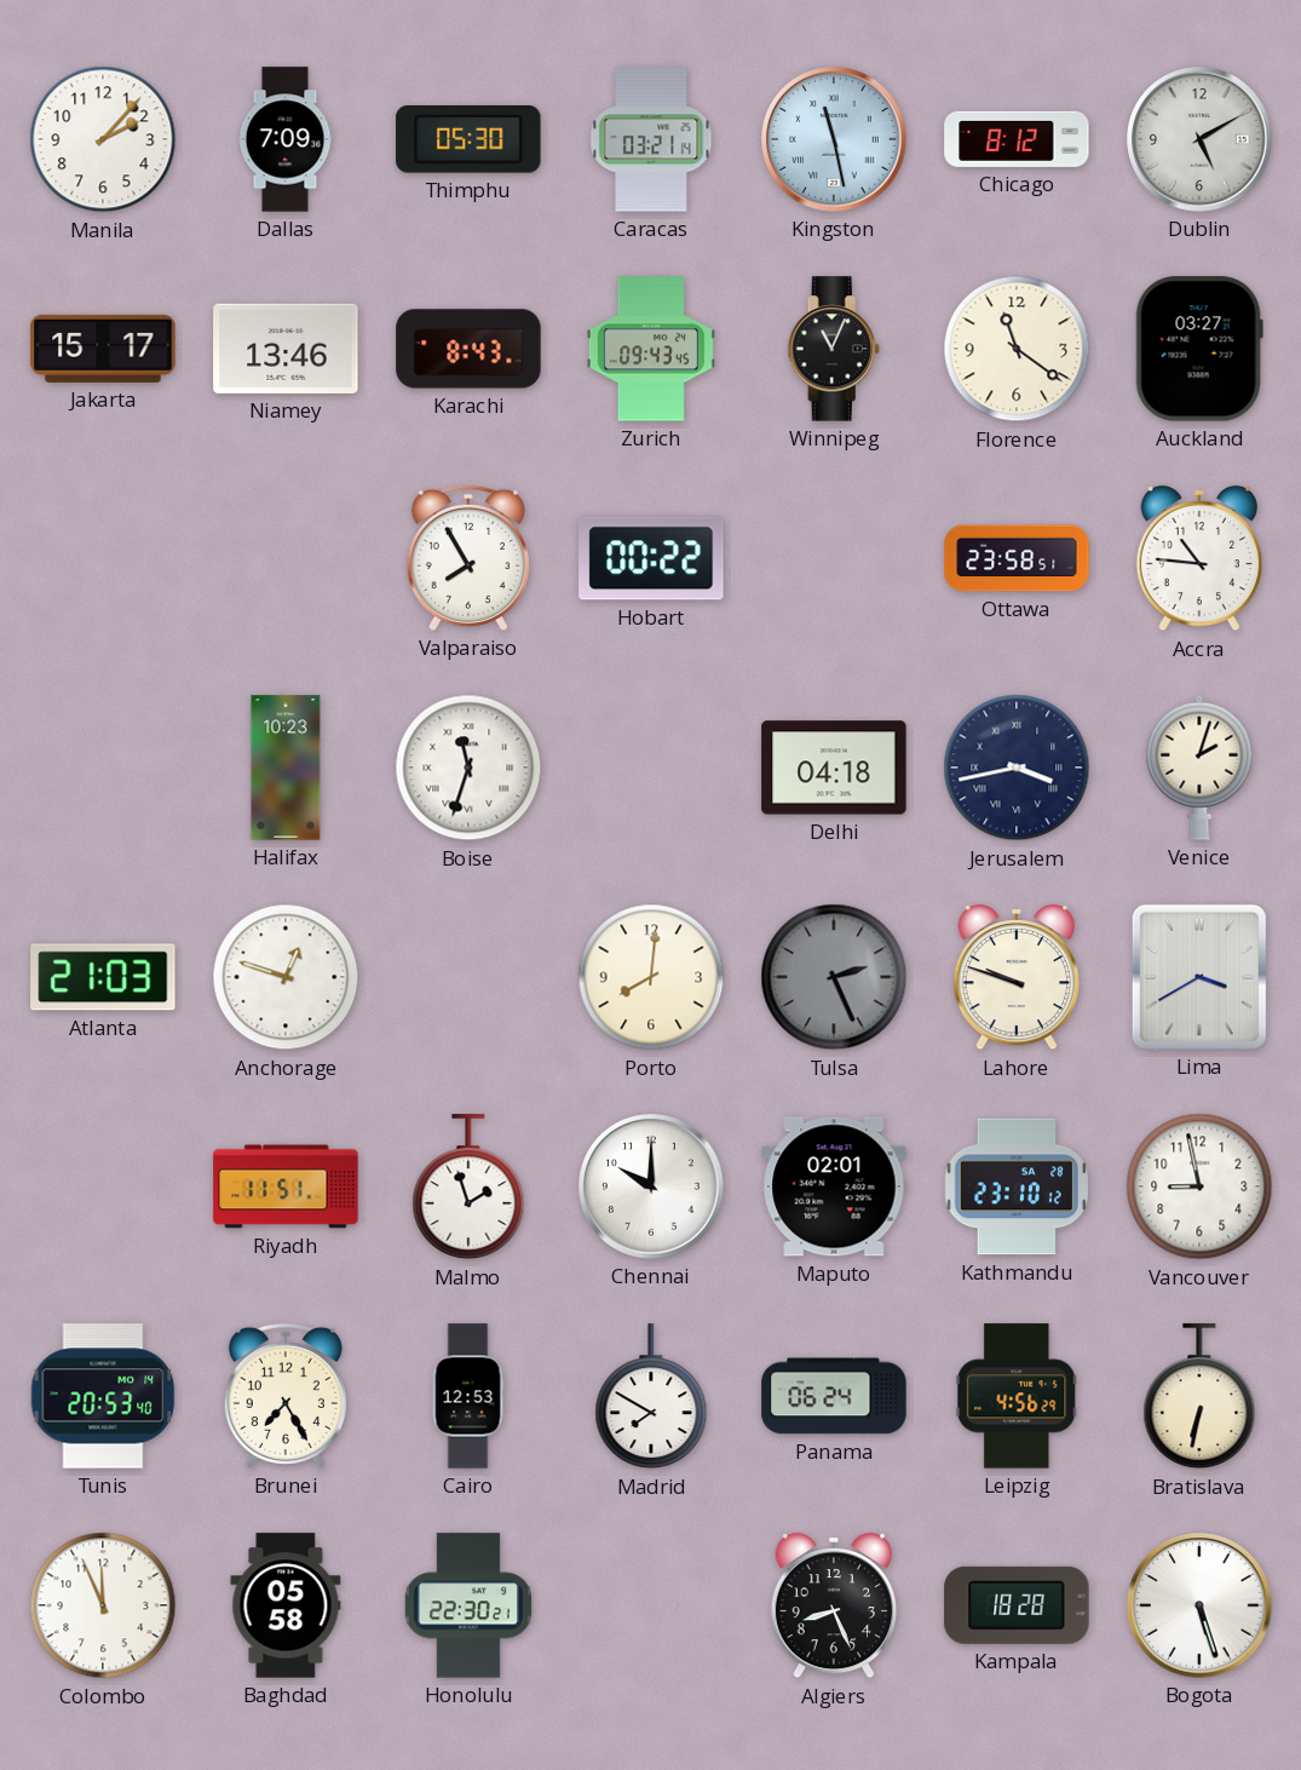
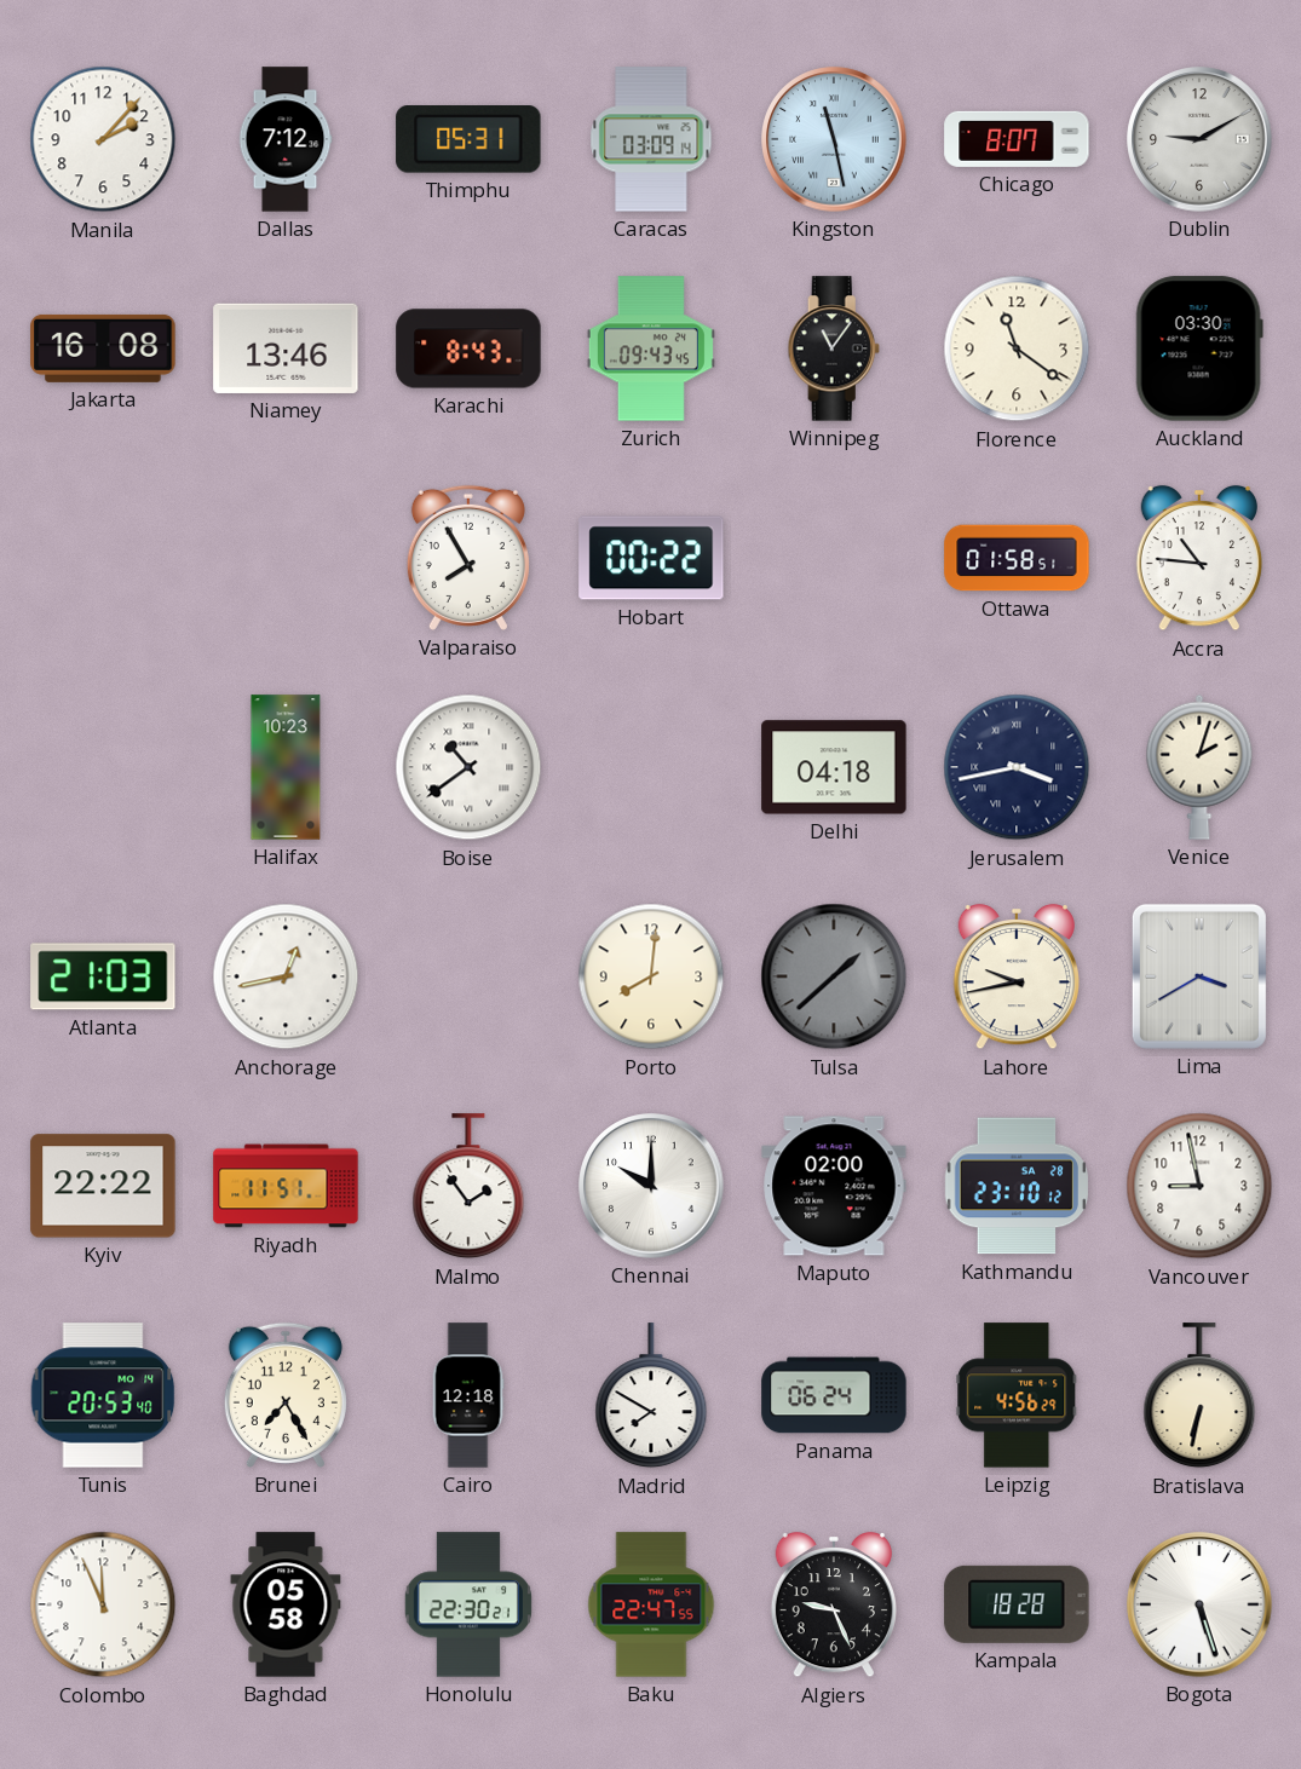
Dallas: 7:09 -> 7:12
Thimphu: 05:30 -> 05:31
Caracas: 03:21 -> 03:09
Chicago: 8:12 -> 8:07
Dublin: 5:10 -> 9:10
Jakarta: 15:17 -> 16:08
Winnipeg: 11:04 -> 11:06
Auckland: 03:27 -> 03:30
Ottawa: 23:58 -> 01:58
Boise: 11:33 -> 10:39
Anchorage: 12:48 -> 12:43
Tulsa: 2:26 -> 1:38
Lahore: 9:48 -> 9:43
Kyiv: none -> 22:22
Malmo: 1:57 -> 1:54
Maputo: 02:01 -> 02:00
Cairo: 12:53 -> 12:18
Baku: none -> 22:47
Algiers: 8:26 -> 9:26
